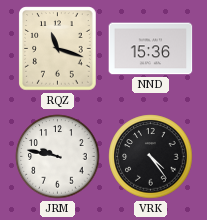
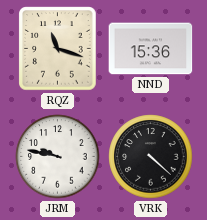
VRK: 4:24 -> 4:22
